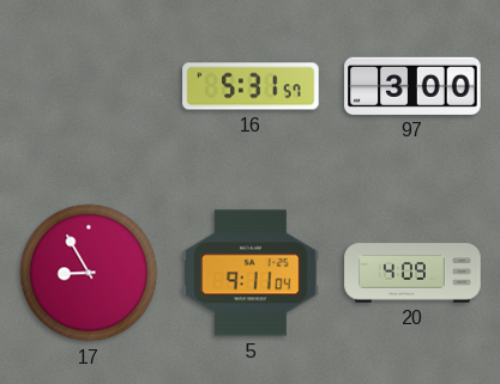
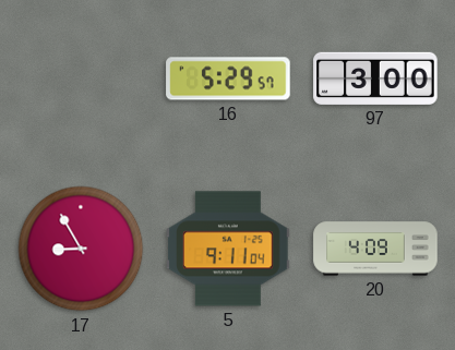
16: 5:31 -> 5:29
